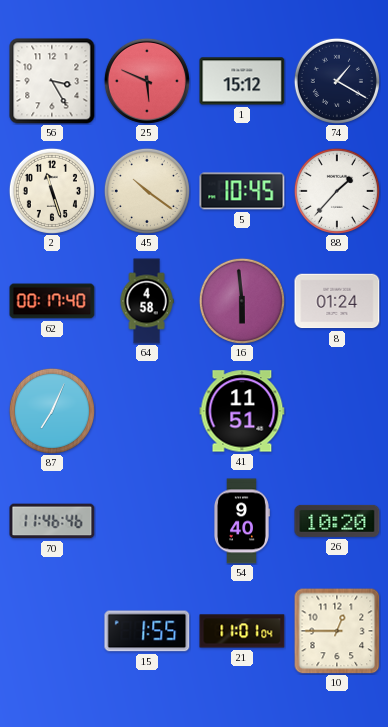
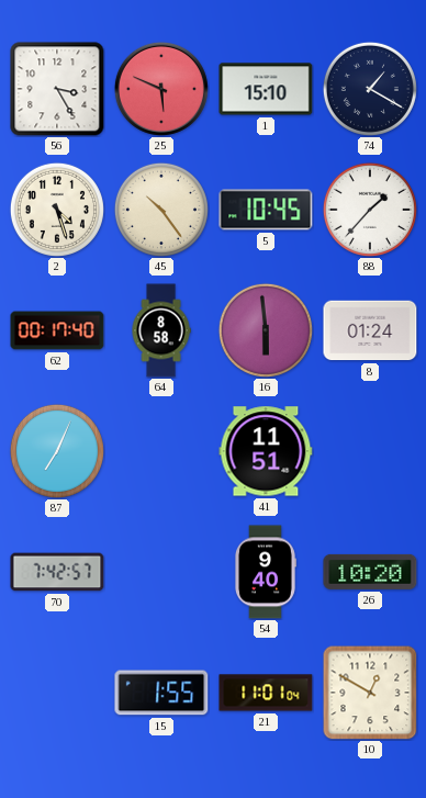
1: 15:12 -> 15:10
2: 11:27 -> 4:27
45: 10:21 -> 10:24
64: 4:58 -> 8:58
70: 11:46 -> 7:42
10: 12:45 -> 12:50
